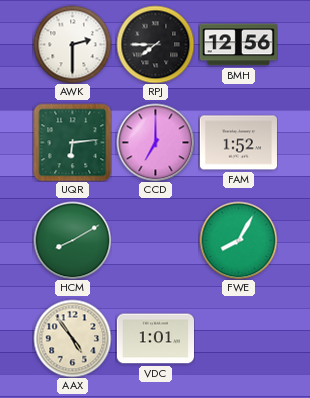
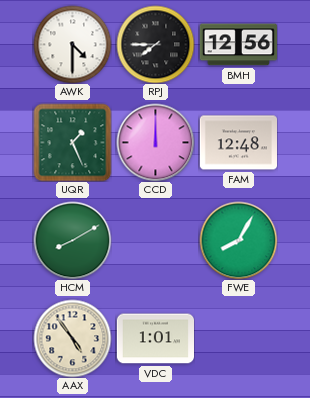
AWK: 2:30 -> 4:30
UQR: 6:14 -> 1:26
CCD: 7:00 -> 12:00
FAM: 1:52 -> 12:48
